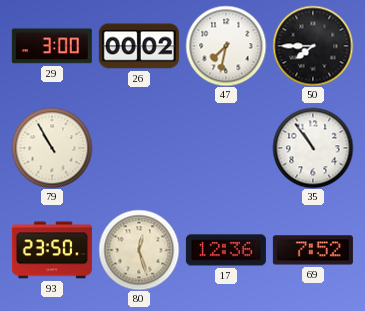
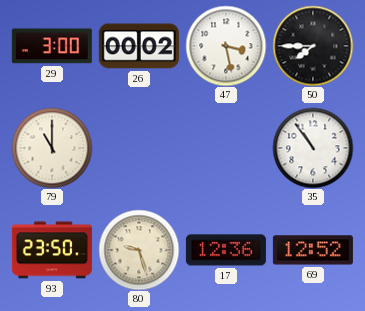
47: 7:32 -> 3:28
79: 10:55 -> 11:00
80: 12:27 -> 9:27
69: 7:52 -> 12:52
